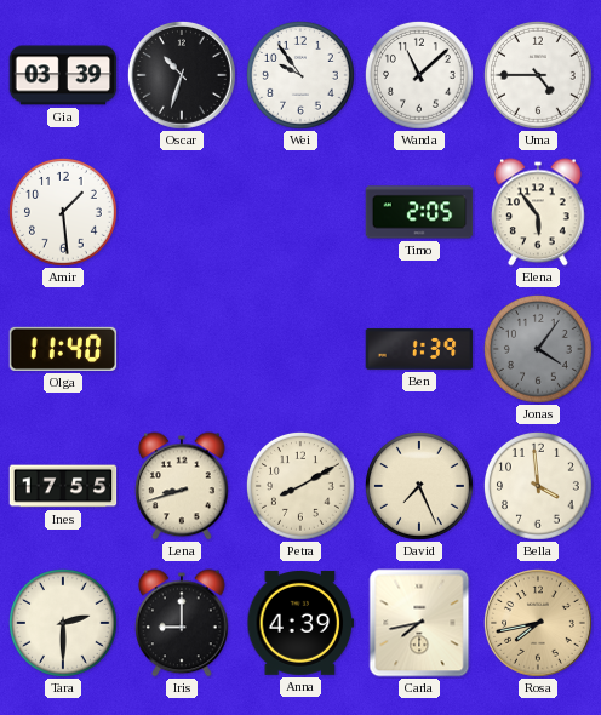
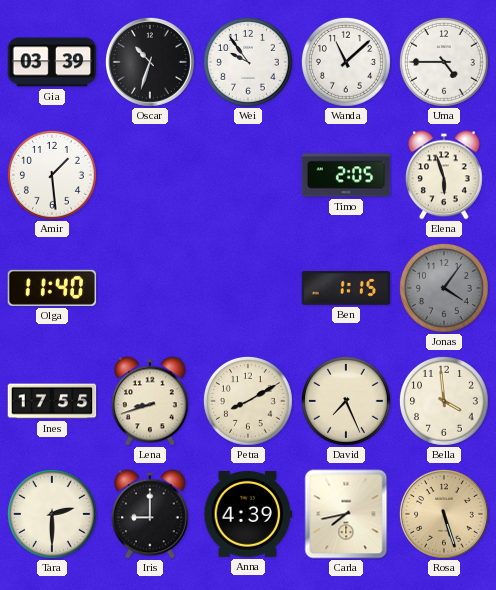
Elena: 5:54 -> 5:57
Ben: 1:39 -> 1:15
Rosa: 7:43 -> 5:27
